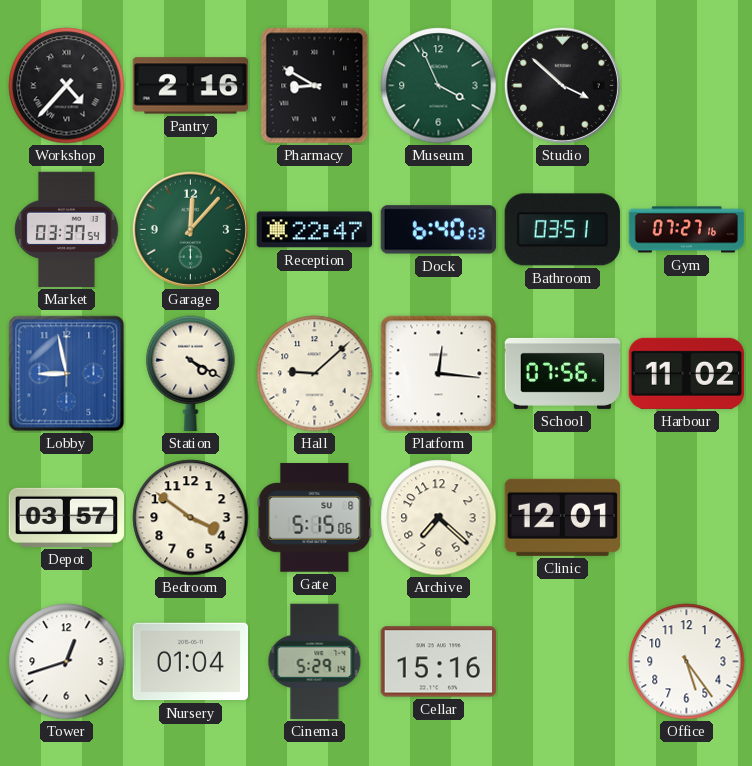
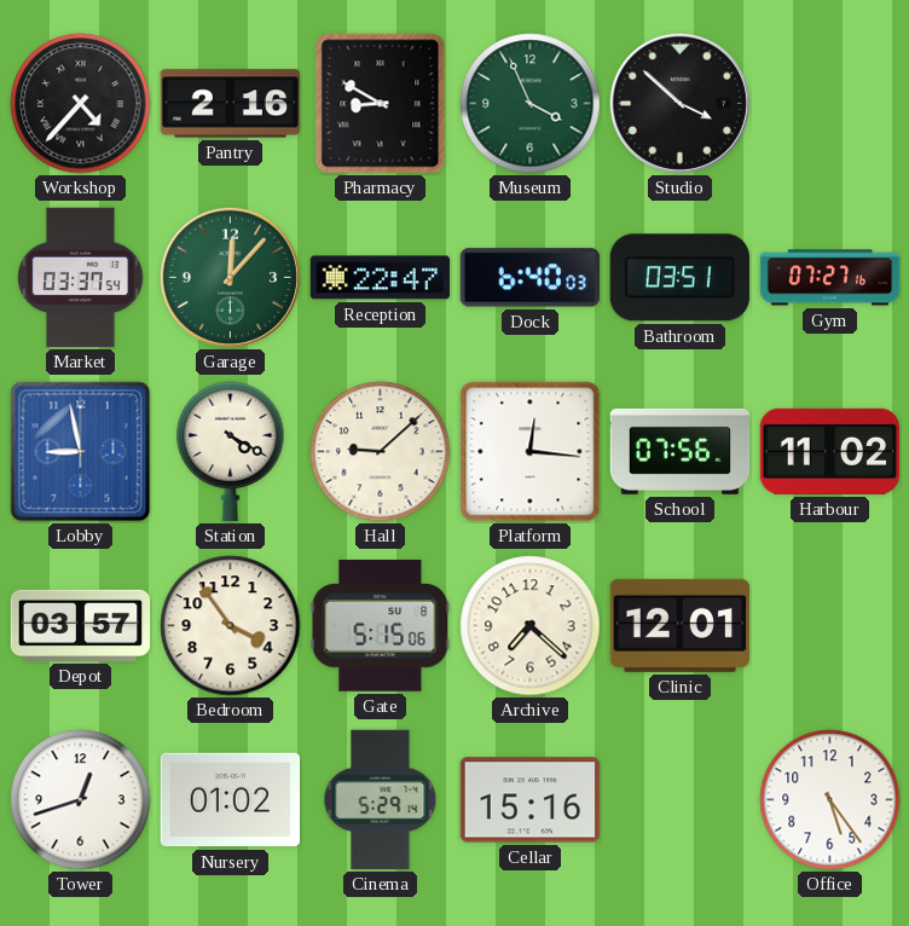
Bedroom: 3:51 -> 3:54
Nursery: 01:04 -> 01:02
